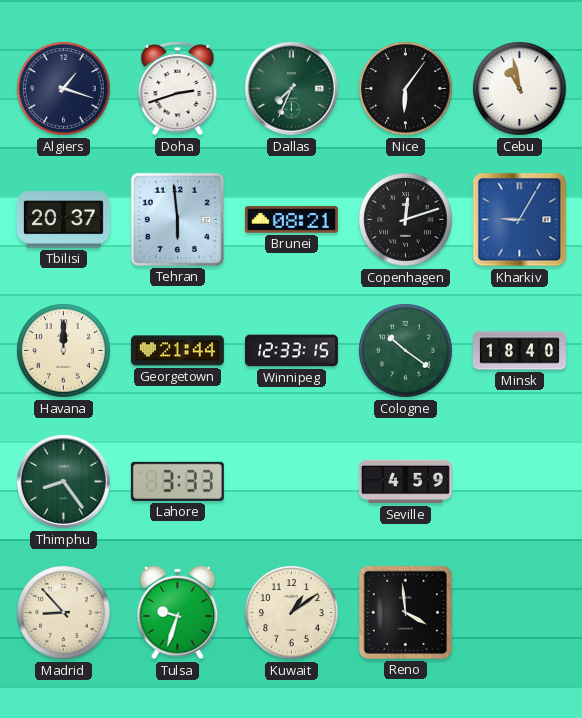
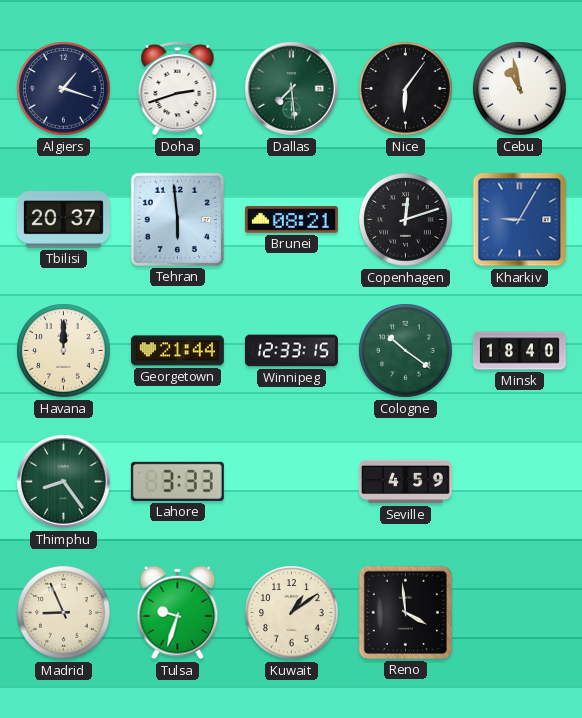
Dallas: 7:34 -> 7:29
Madrid: 8:53 -> 8:56
